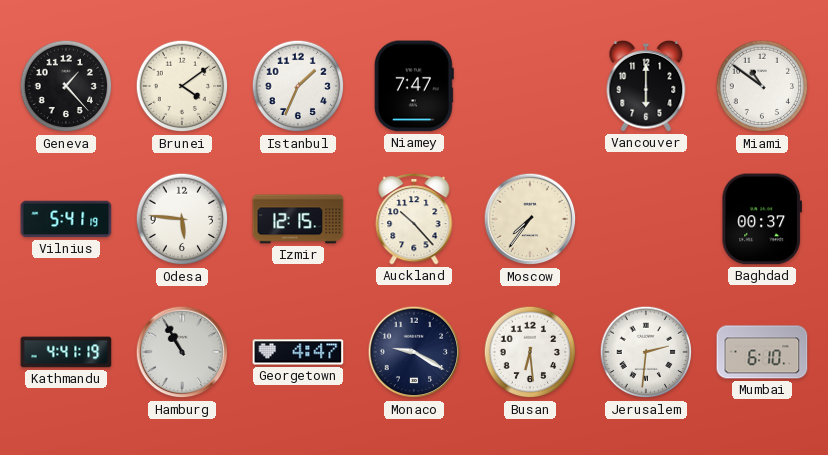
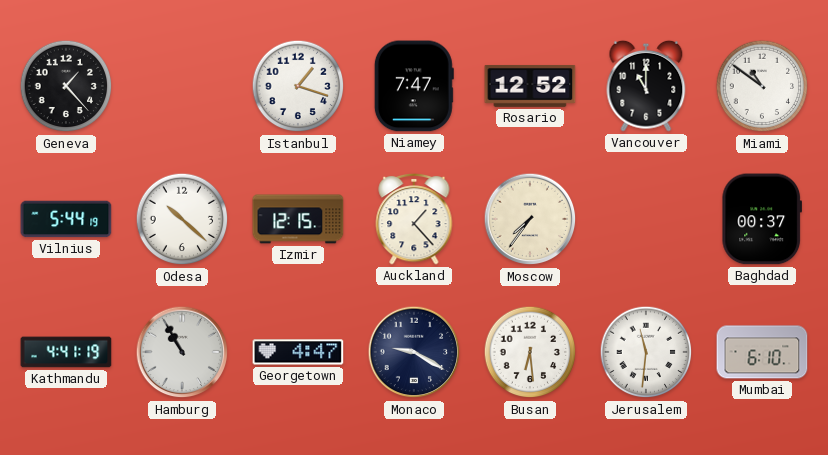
Brunei: 4:09 -> none
Istanbul: 1:34 -> 1:18
Rosario: none -> 12:52
Vancouver: 6:00 -> 11:00
Vilnius: 5:41 -> 5:44
Odesa: 5:46 -> 10:22
Auckland: 10:23 -> 1:23
Jerusalem: 2:31 -> 11:31
